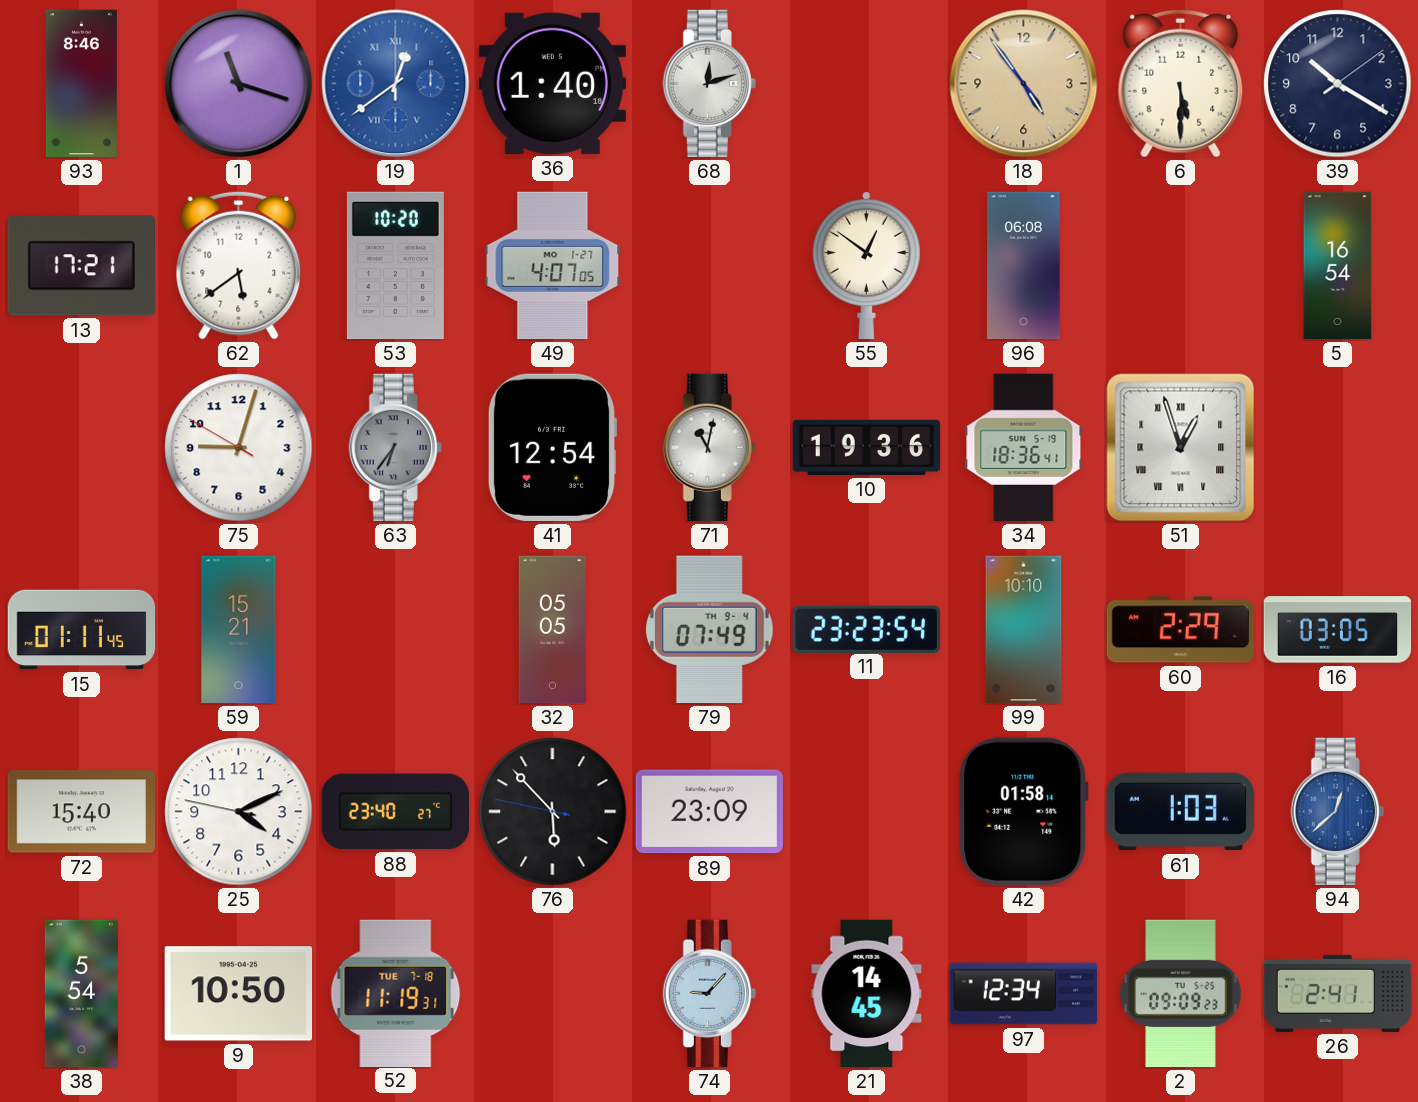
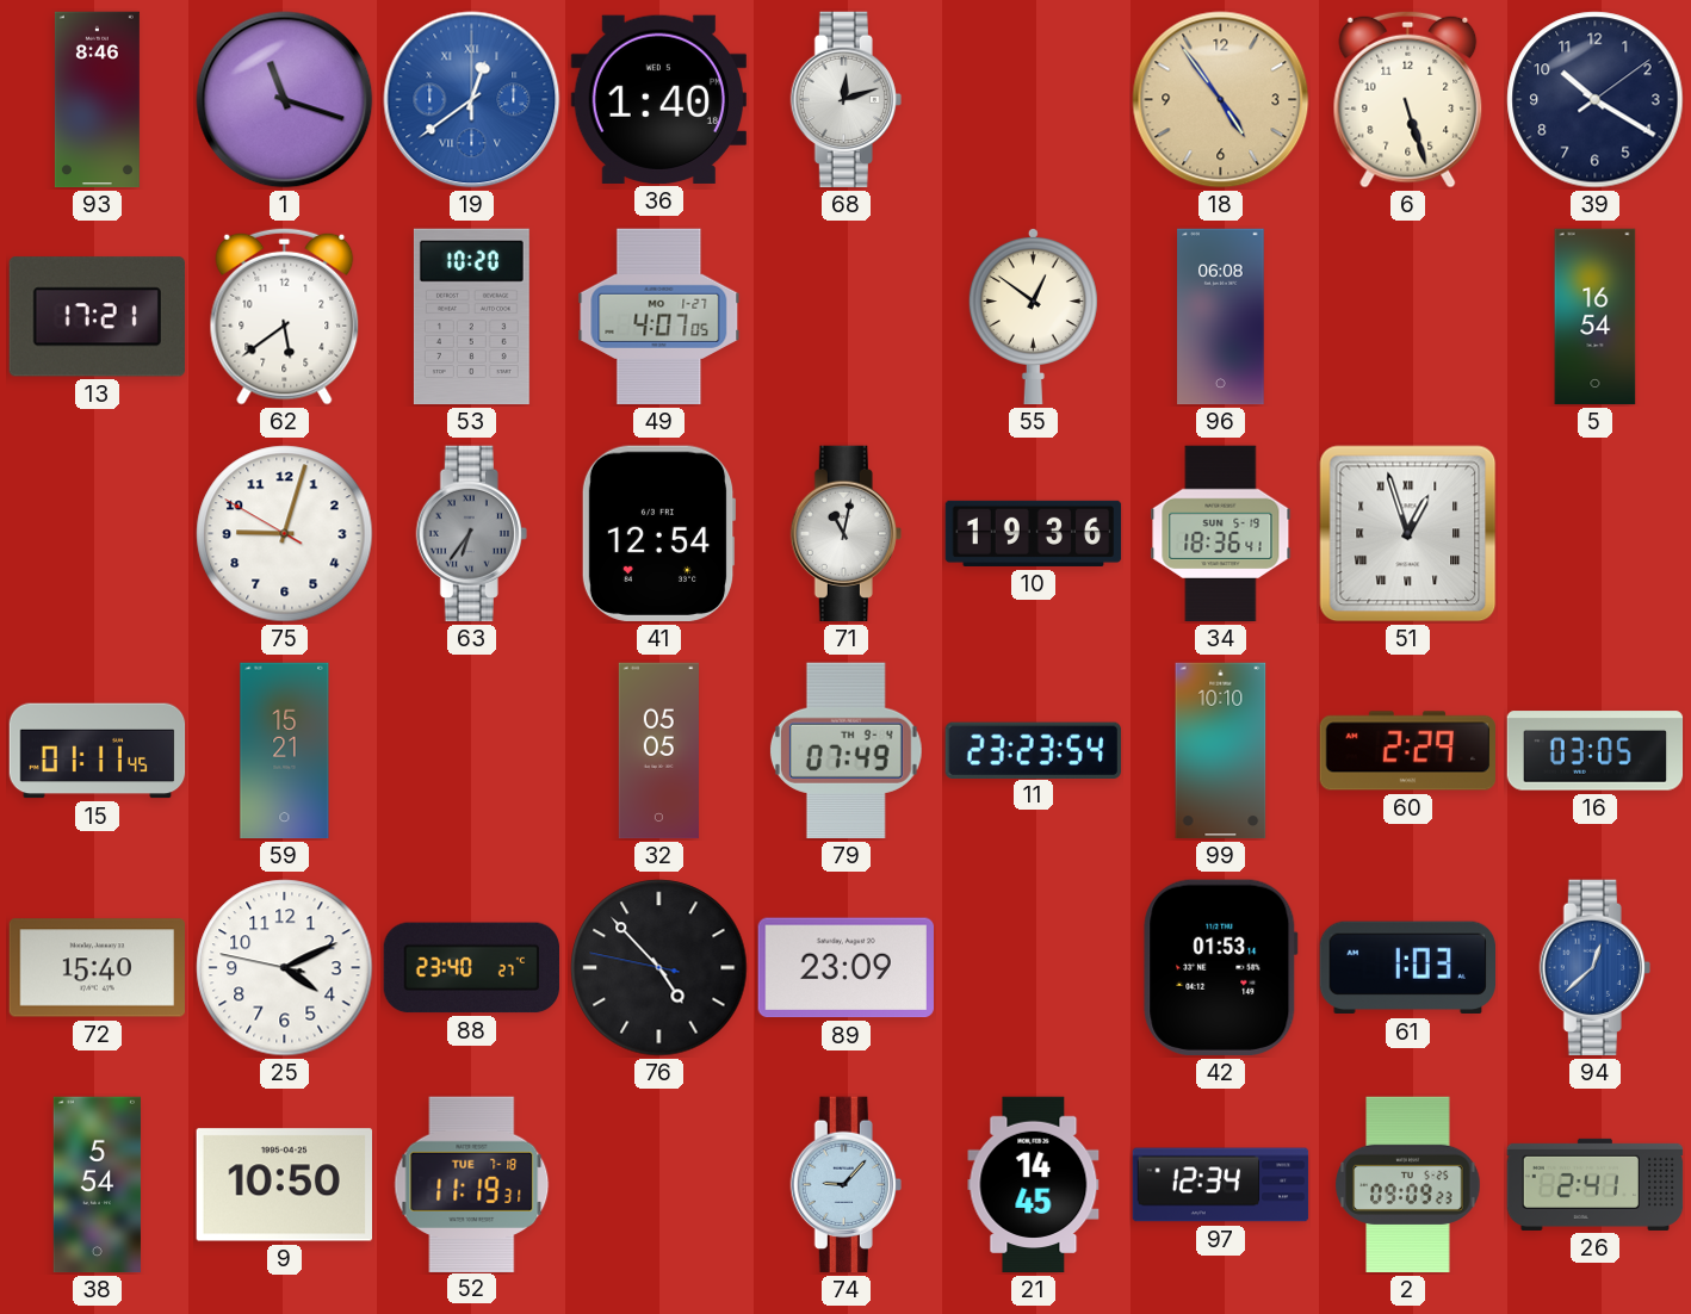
6: 5:30 -> 5:27
76: 5:52 -> 4:52
42: 01:58 -> 01:53
